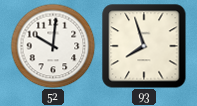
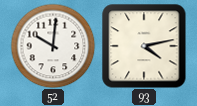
93: 7:57 -> 4:13
